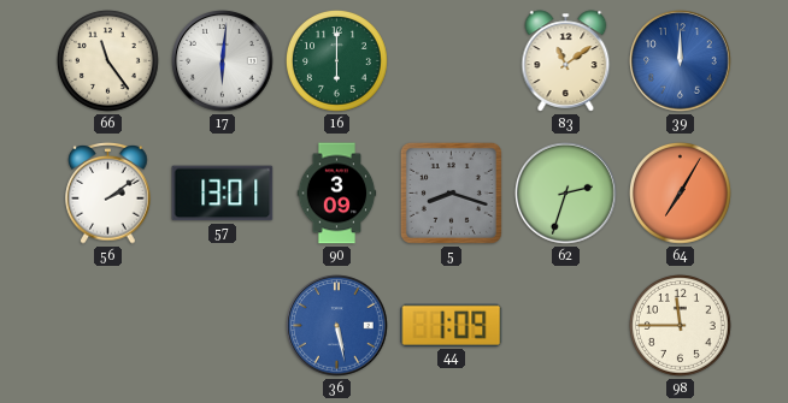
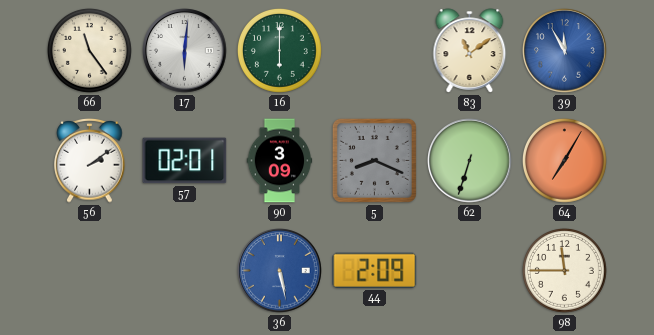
39: 12:00 -> 11:55
57: 13:01 -> 02:01
5: 8:18 -> 8:19
62: 2:33 -> 6:33
44: 1:09 -> 2:09
